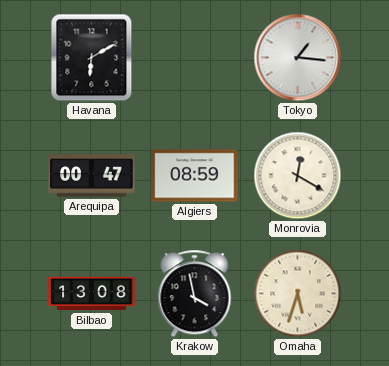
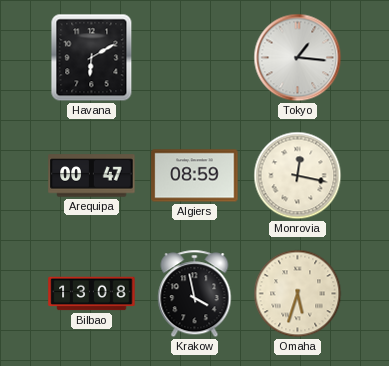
Monrovia: 12:20 -> 12:17
